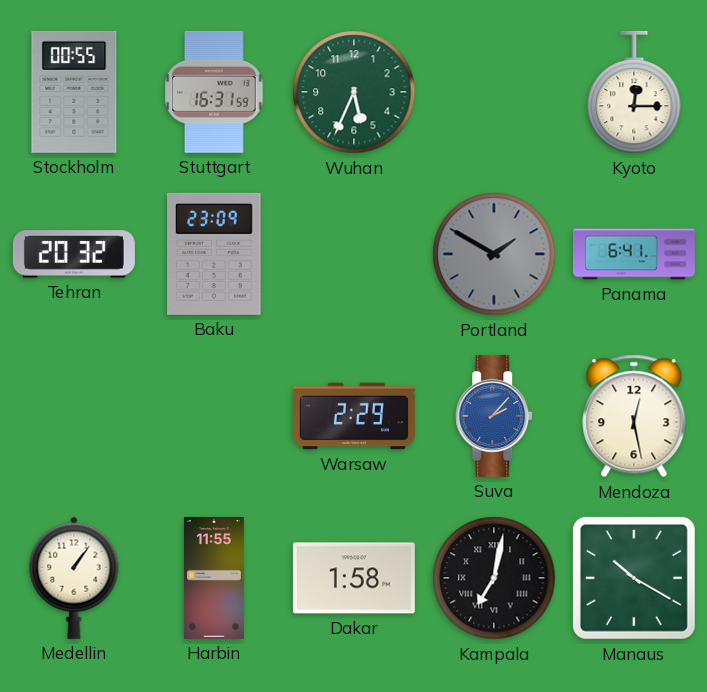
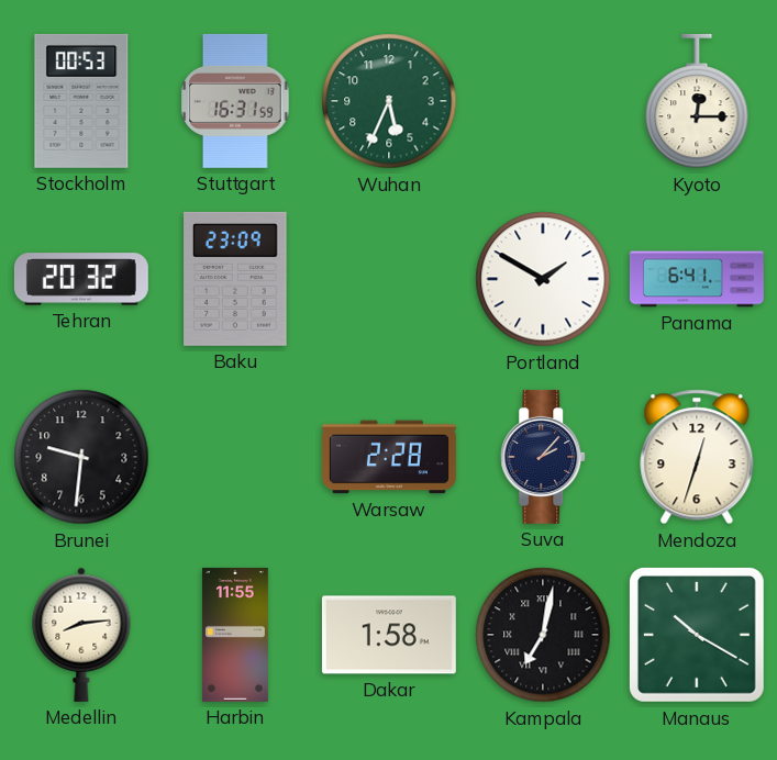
Stockholm: 00:55 -> 00:53
Portland dial: grey -> white
Brunei: none -> 9:31
Warsaw: 2:29 -> 2:28
Suva dial: blue -> navy
Mendoza: 12:28 -> 12:33
Medellin: 1:06 -> 8:14
